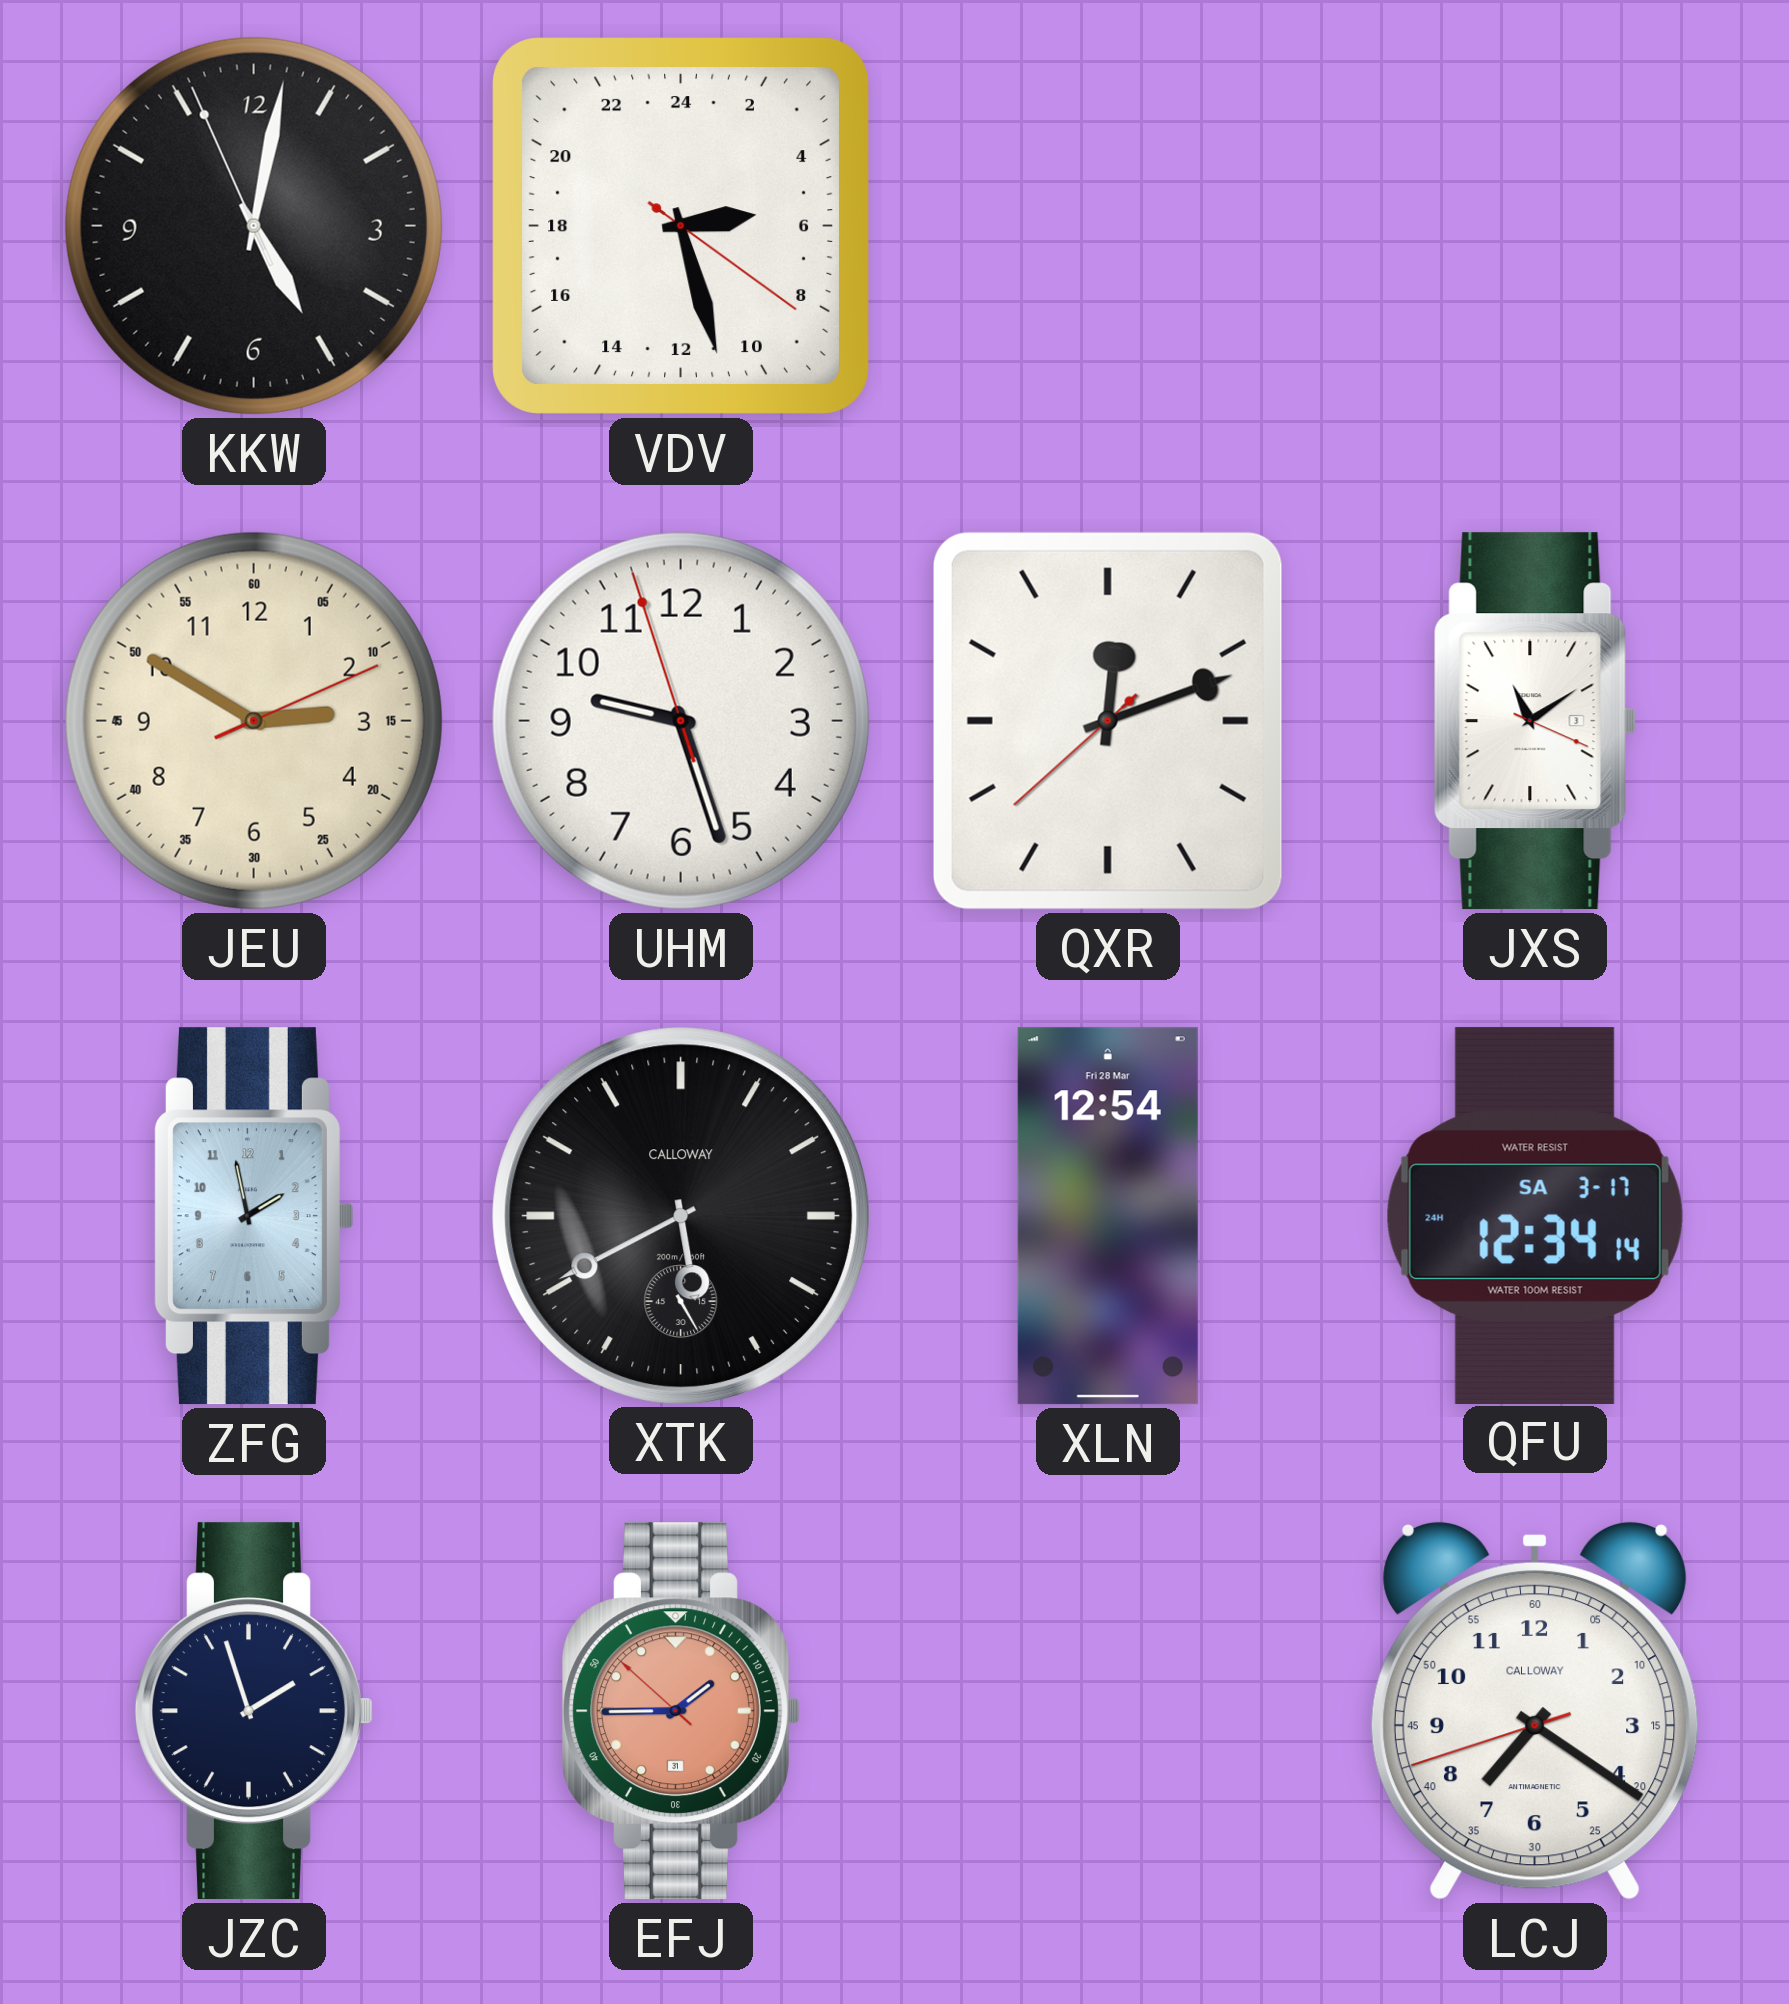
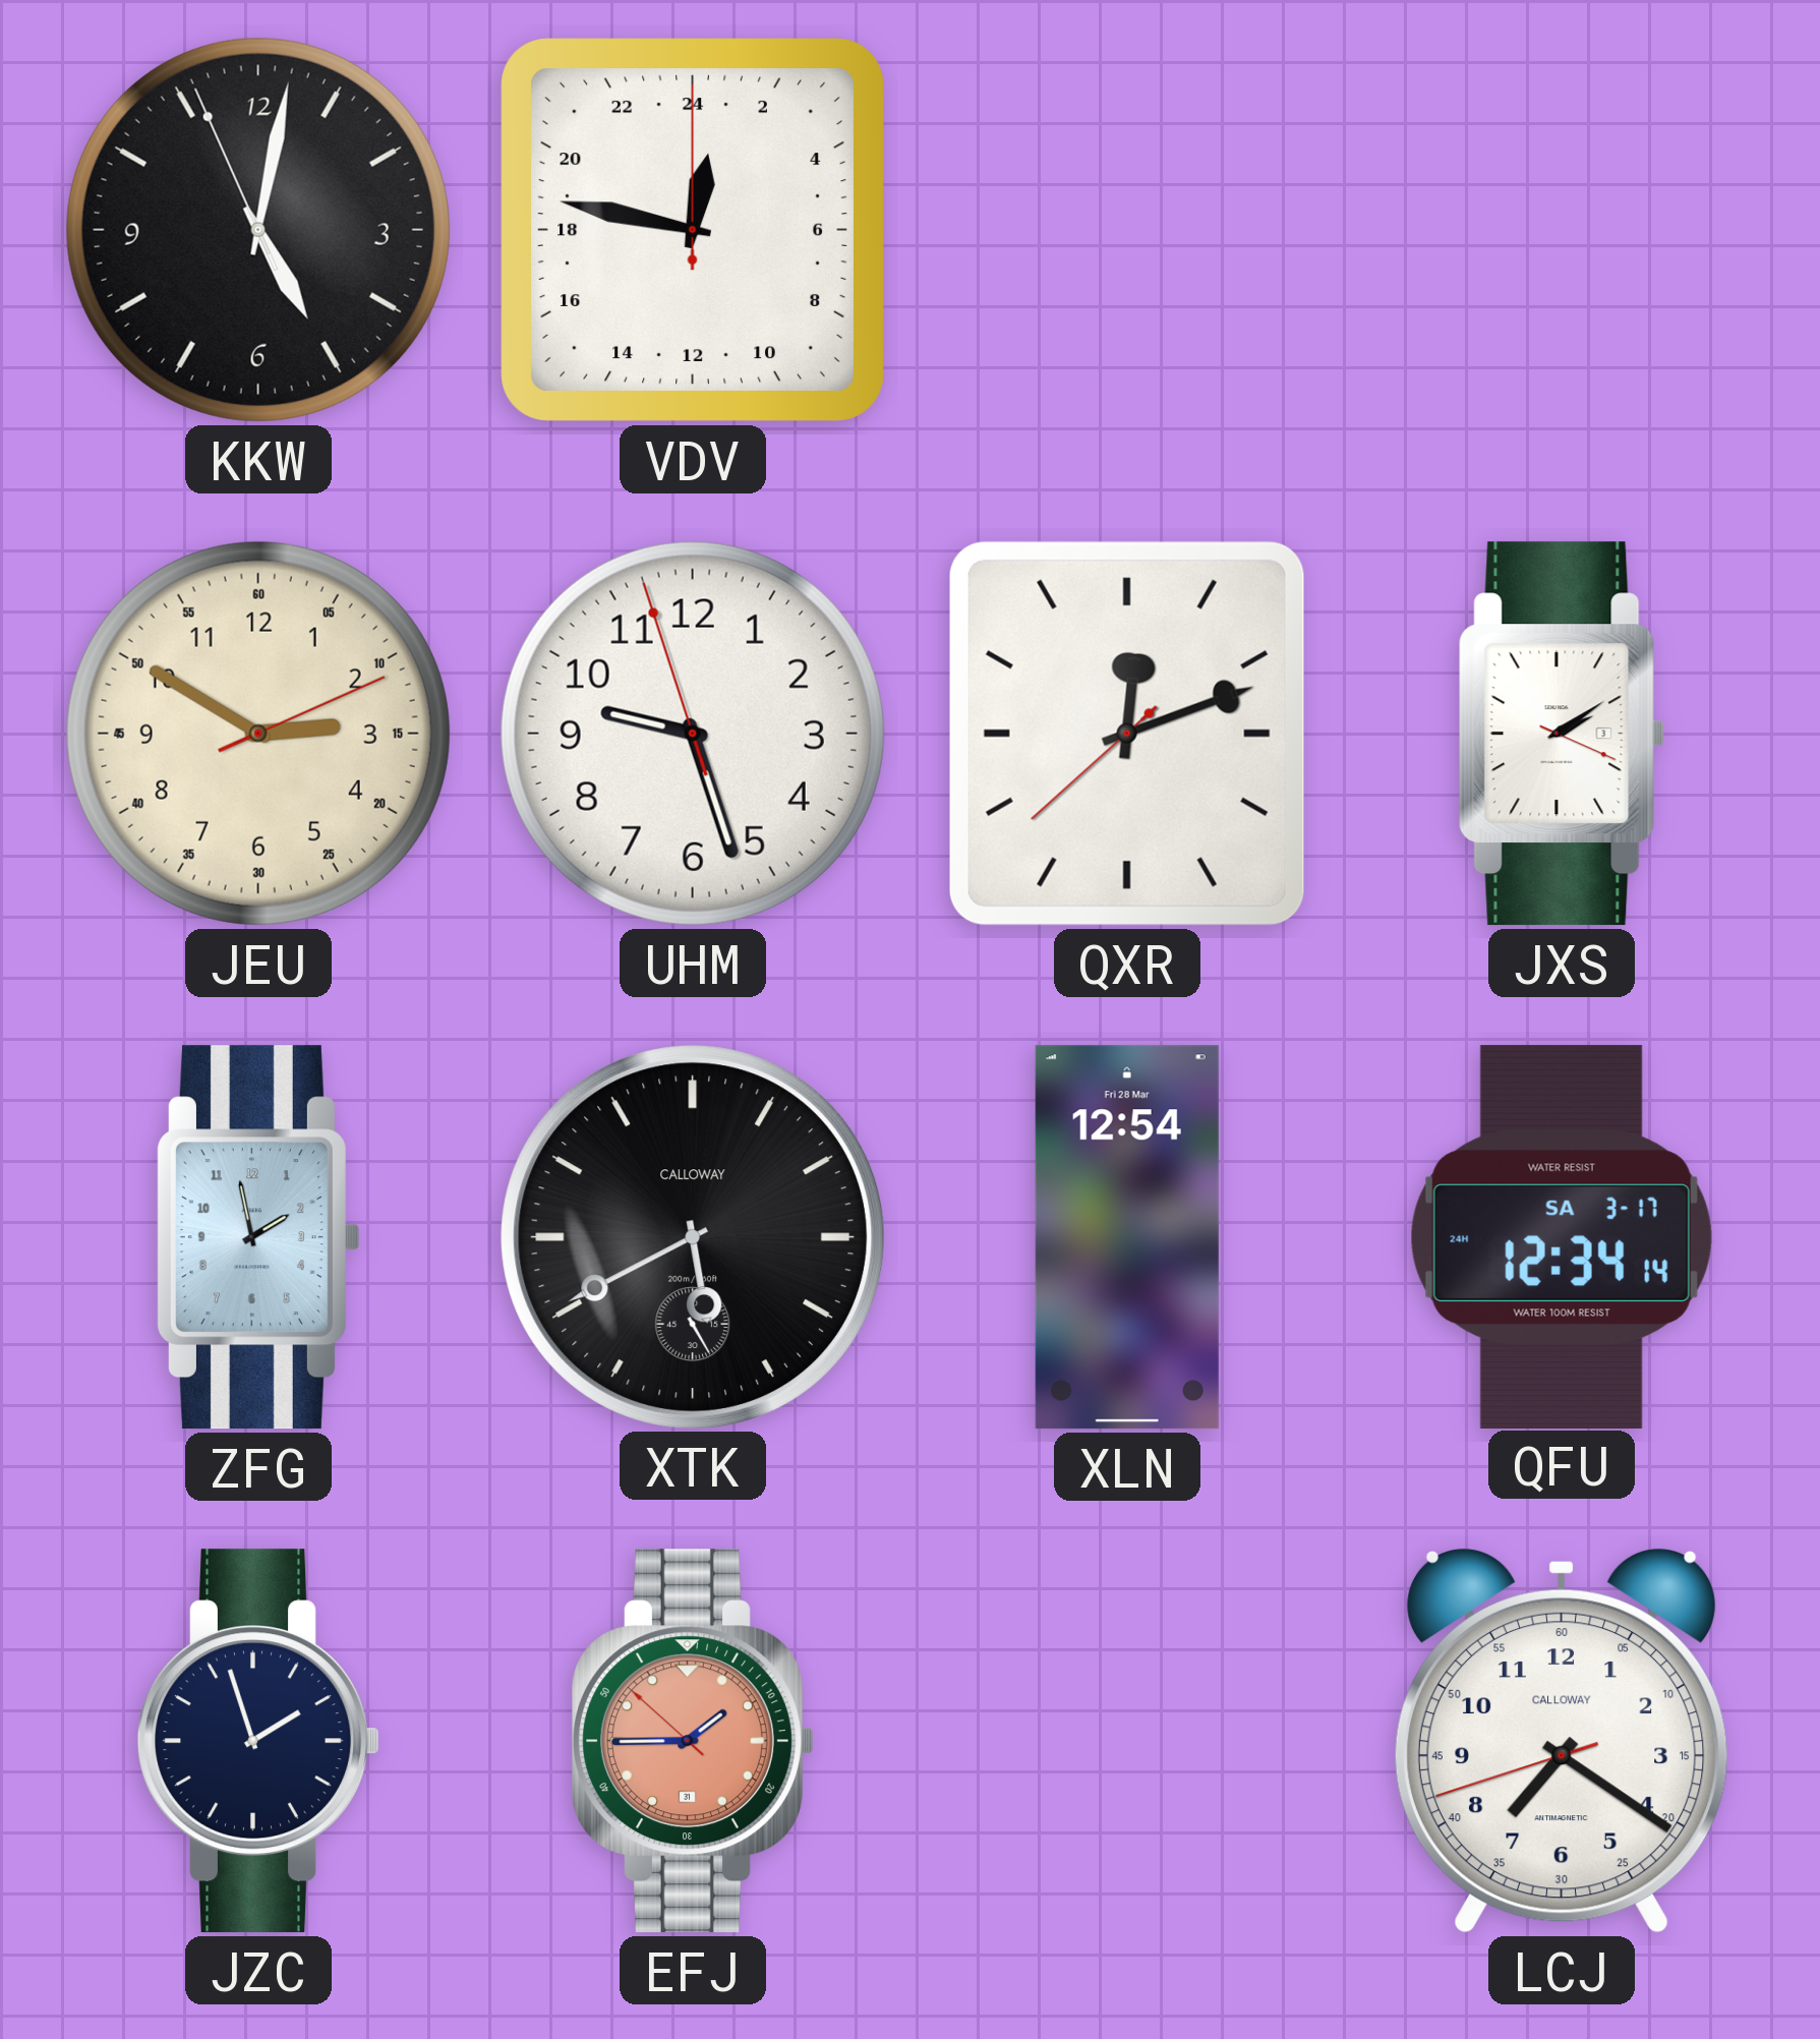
VDV: 5:27 -> 0:47
JXS: 11:09 -> 2:09
